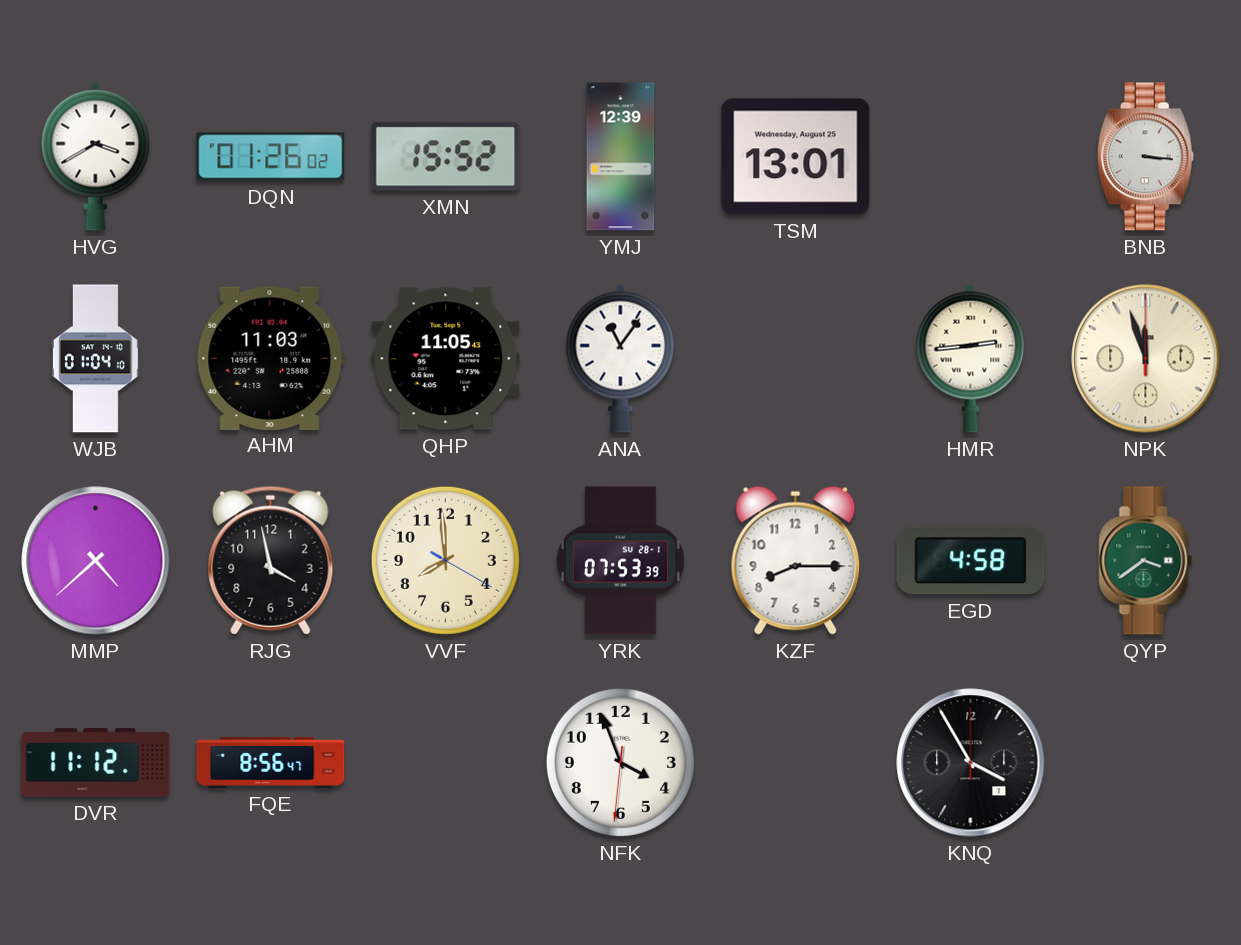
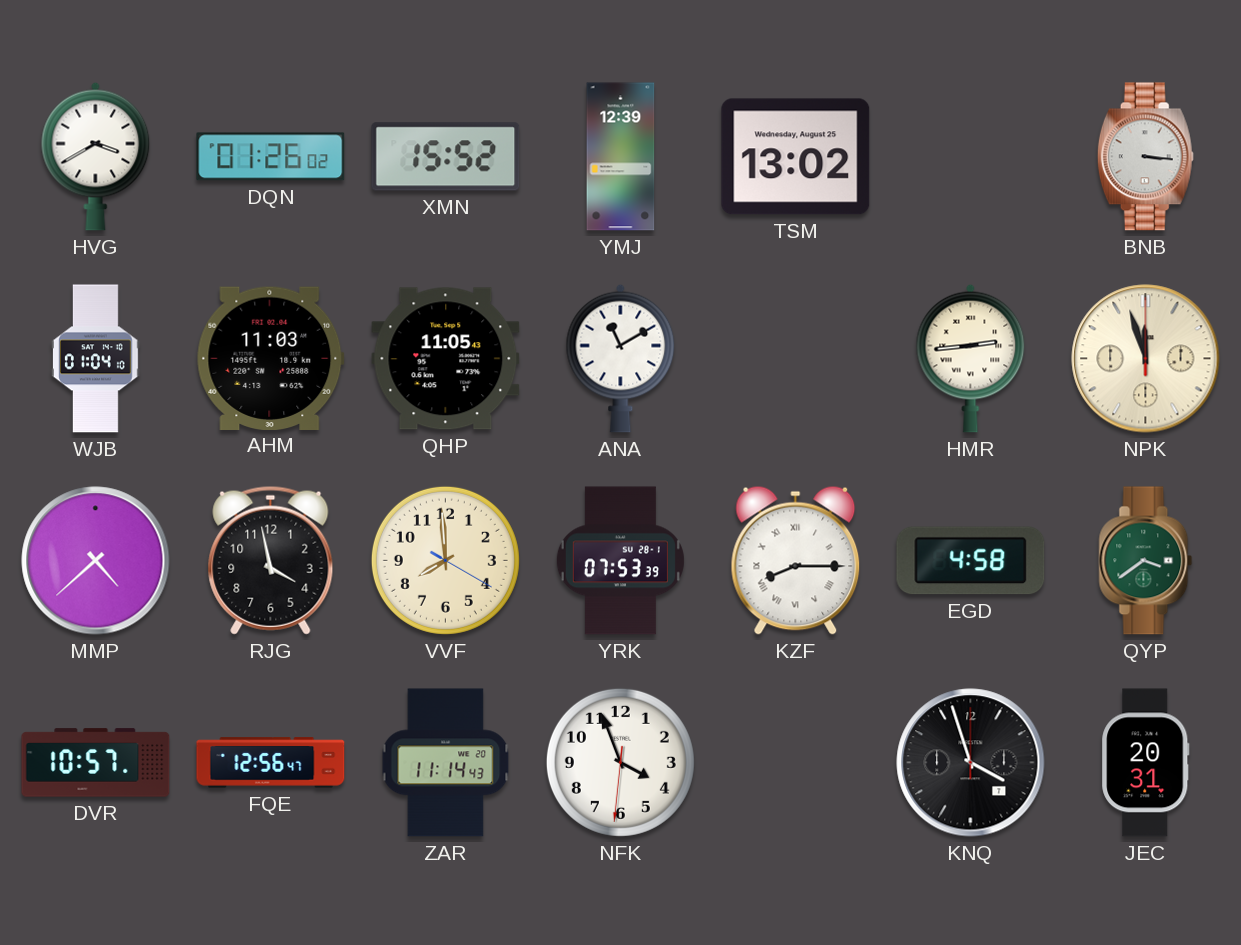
TSM: 13:01 -> 13:02
ANA: 11:06 -> 11:10
KZF numerals: Arabic -> Roman
DVR: 11:12 -> 10:57
FQE: 8:56 -> 12:56
ZAR: none -> 11:14
KNQ: 3:55 -> 3:57
JEC: none -> 20:31
